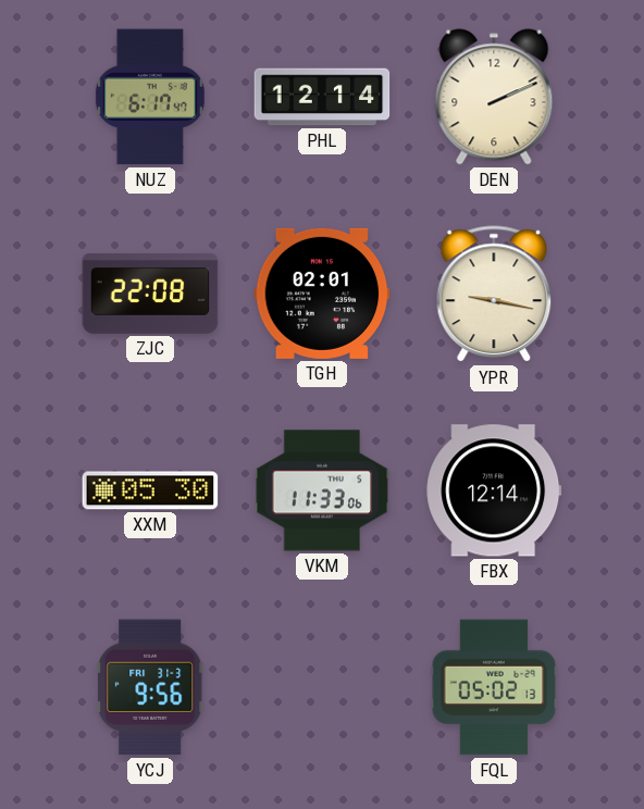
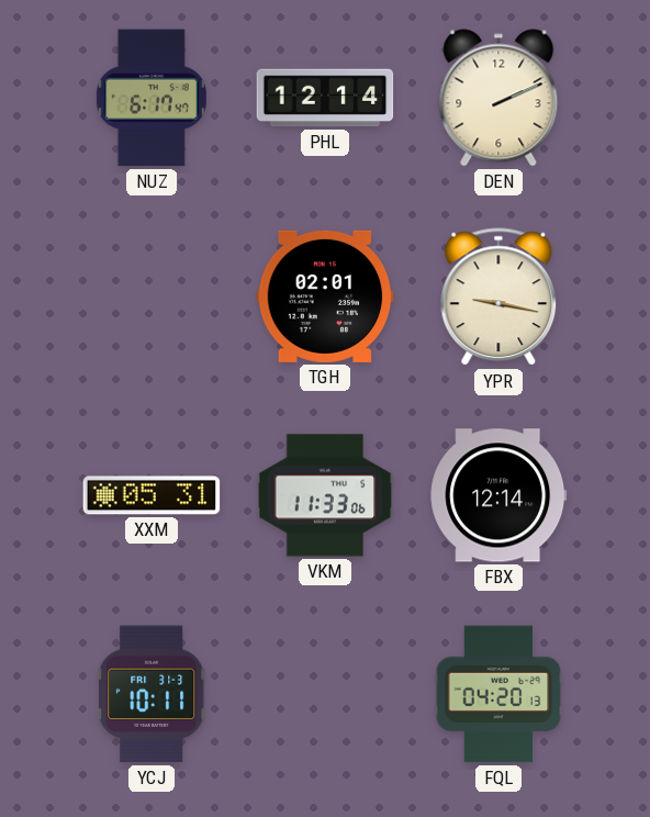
ZJC: 22:08 -> none
XXM: 05:30 -> 05:31
YCJ: 9:56 -> 10:11
FQL: 05:02 -> 04:20
